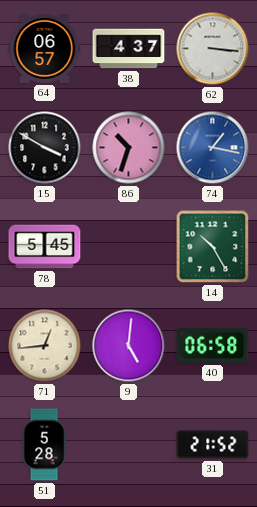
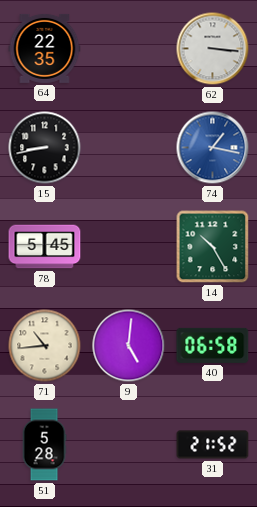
64: 06:57 -> 22:35
38: 4:37 -> none
15: 3:50 -> 8:43
86: 10:33 -> none
71: 12:44 -> 10:44
